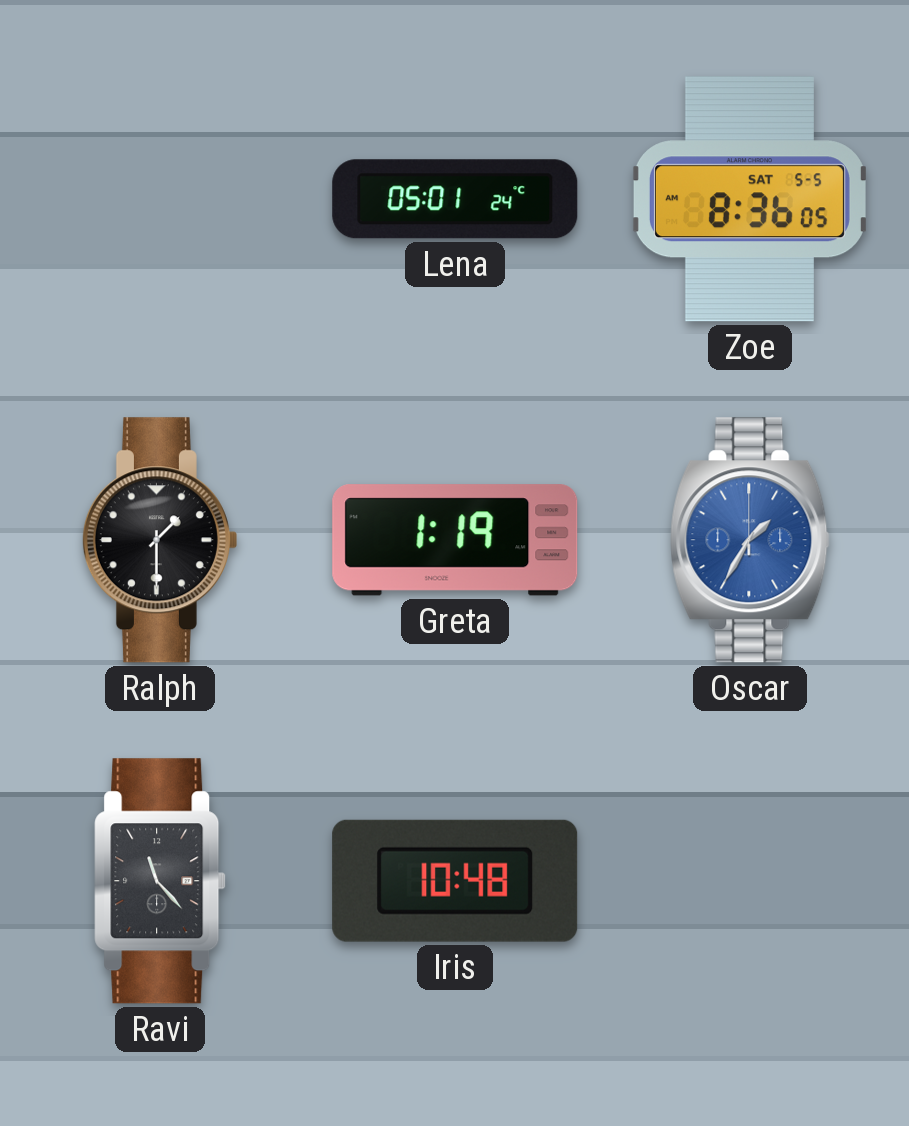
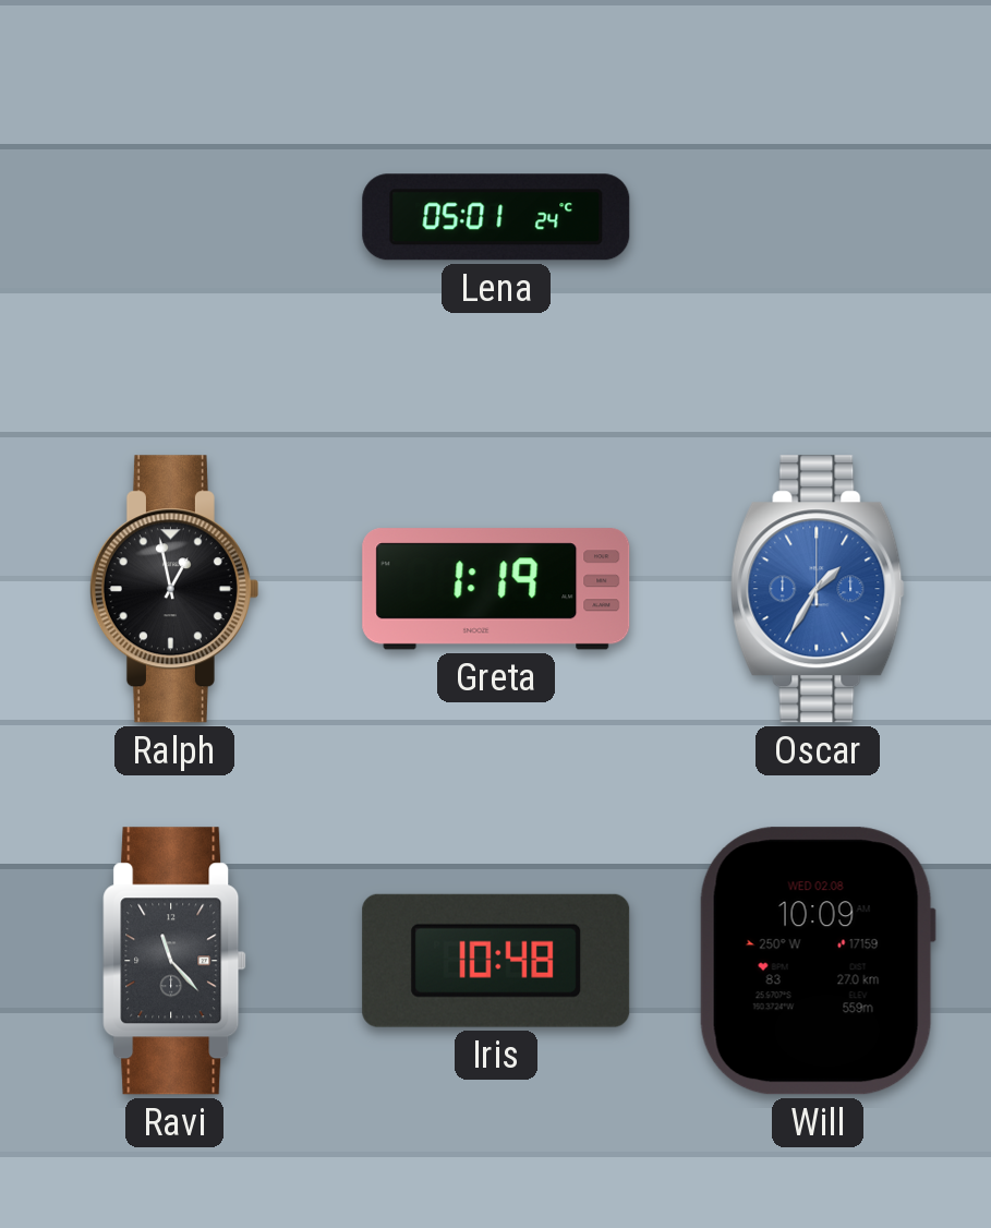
Zoe: 8:36 -> none
Ralph: 1:30 -> 12:58
Will: none -> 10:09
